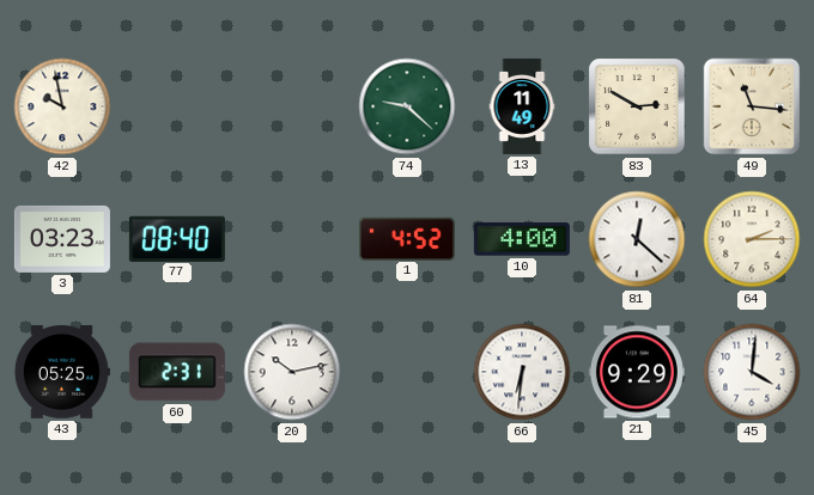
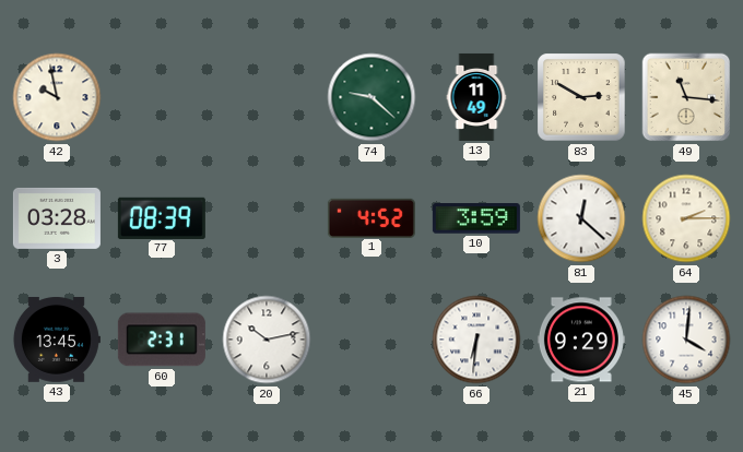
3: 03:23 -> 03:28
77: 08:40 -> 08:39
10: 4:00 -> 3:59
43: 05:25 -> 13:45
